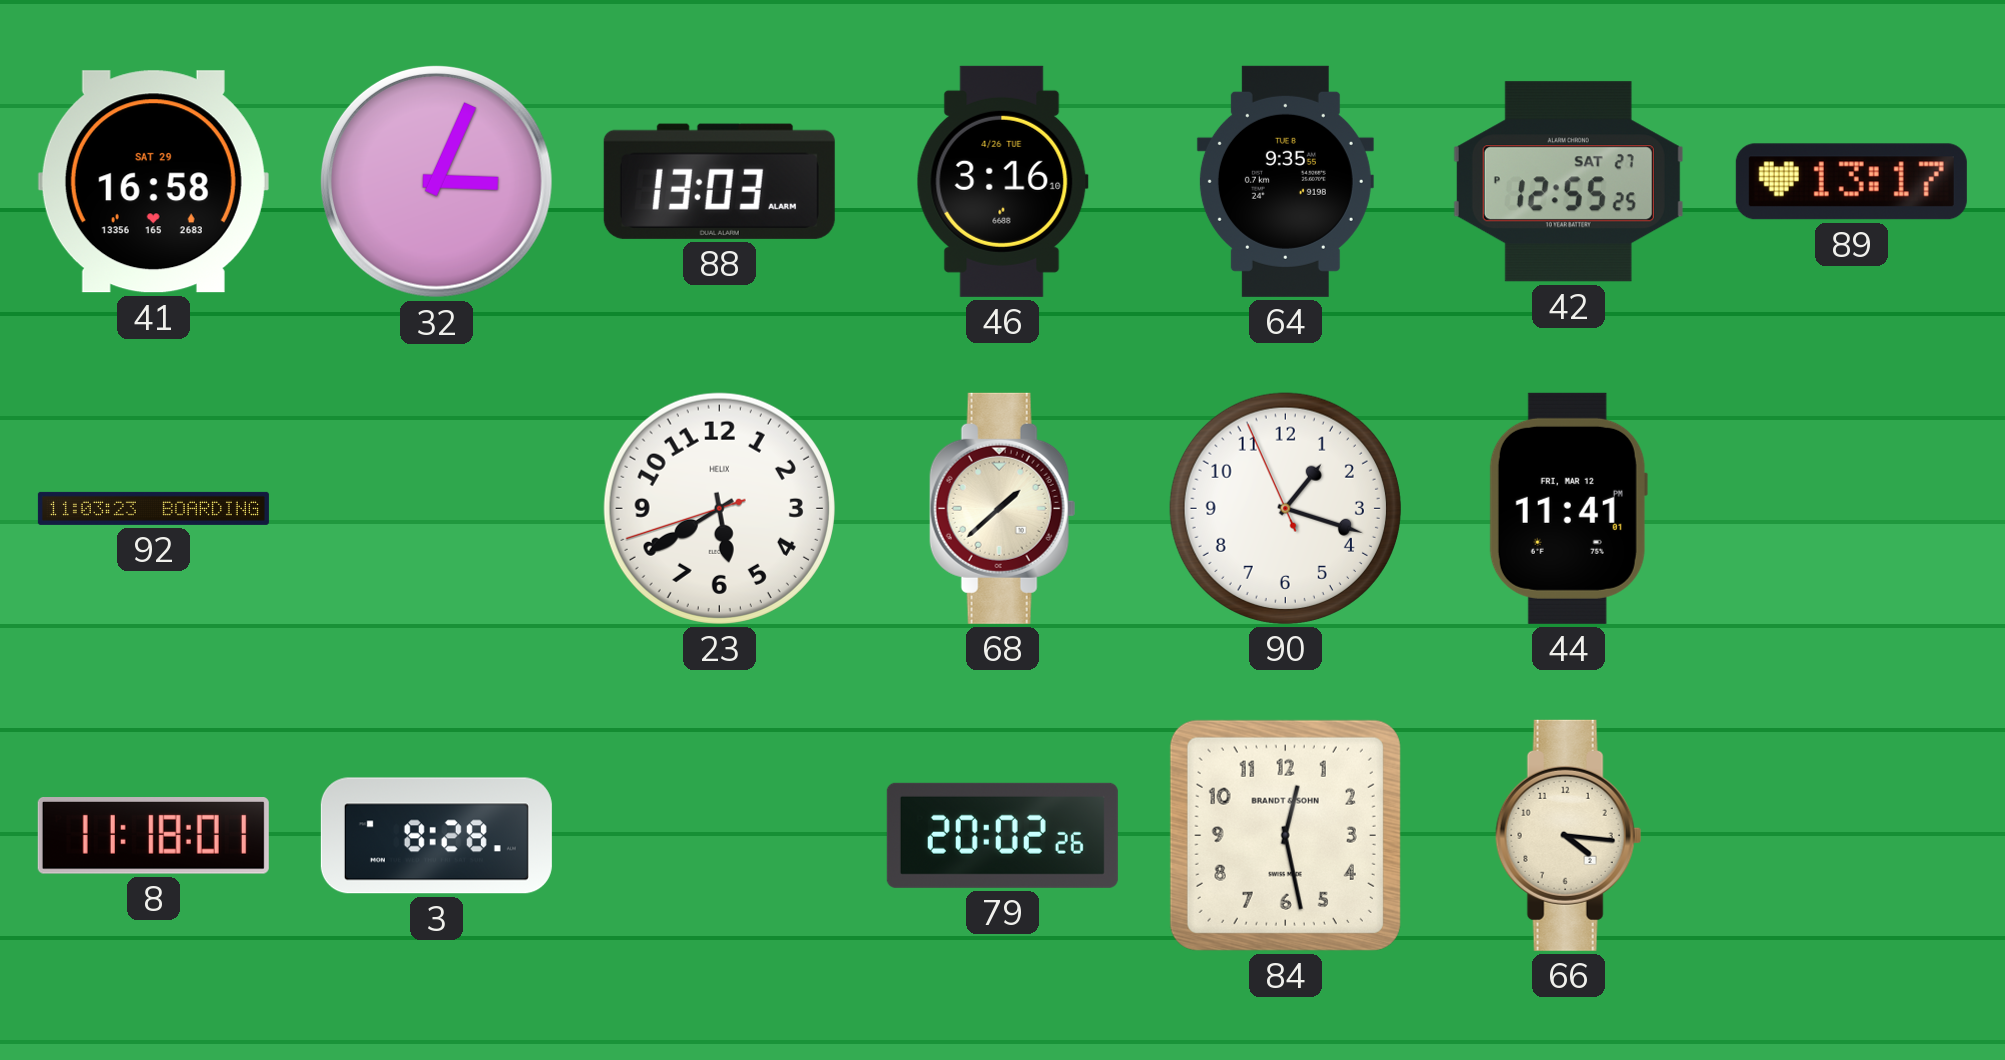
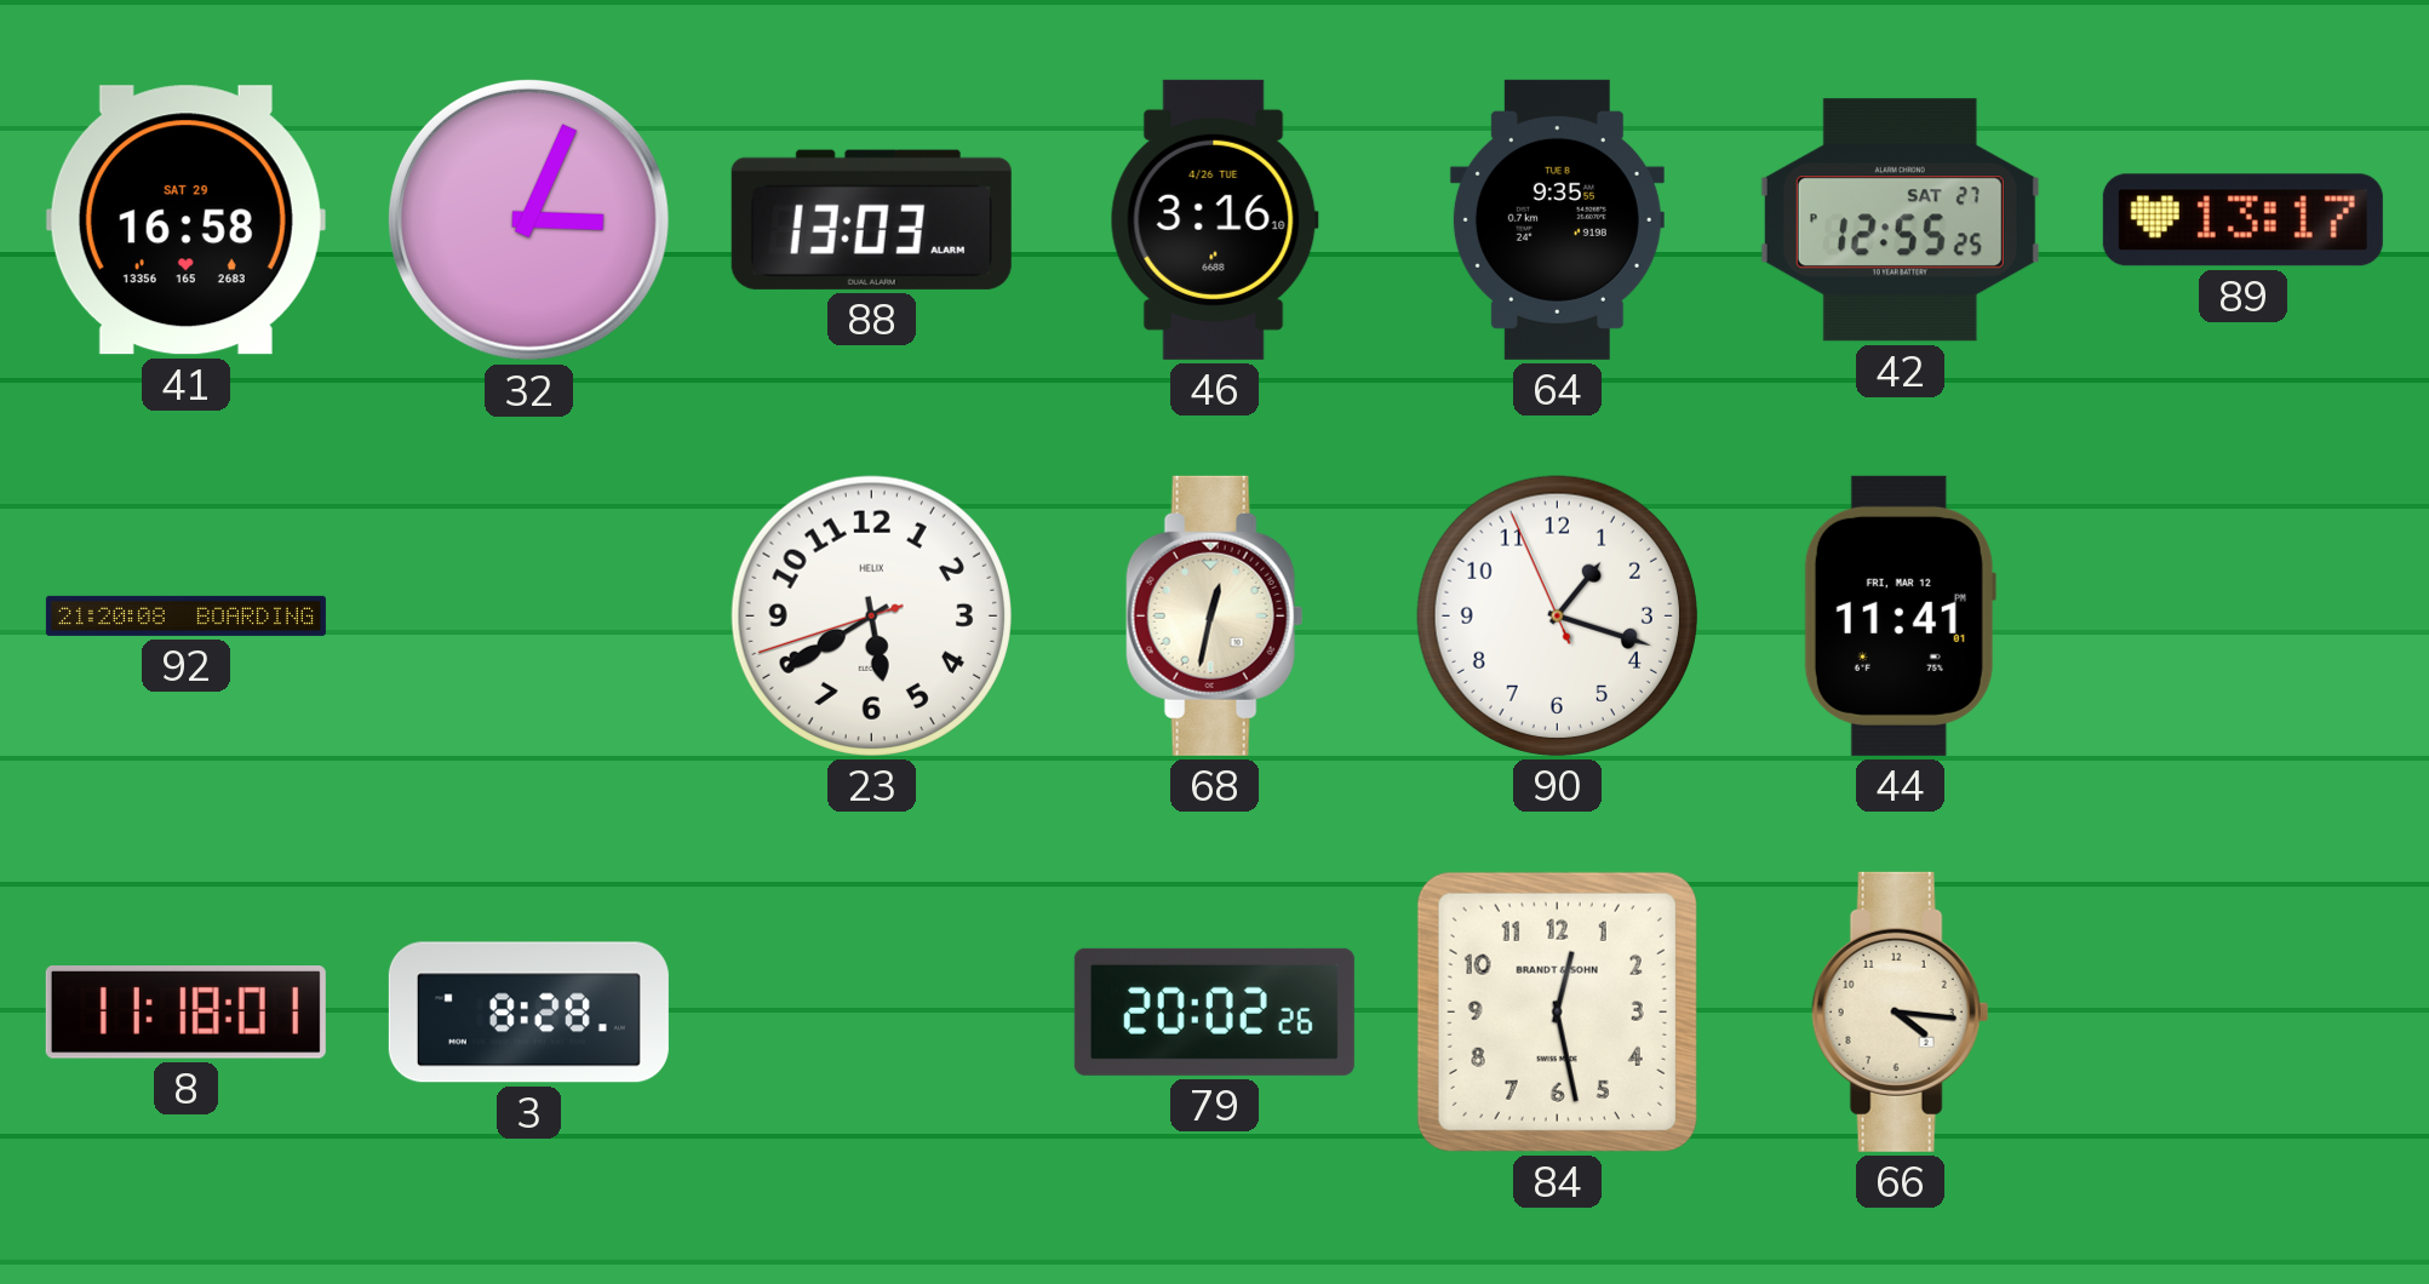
92: 11:03 -> 21:20
68: 1:38 -> 12:32
